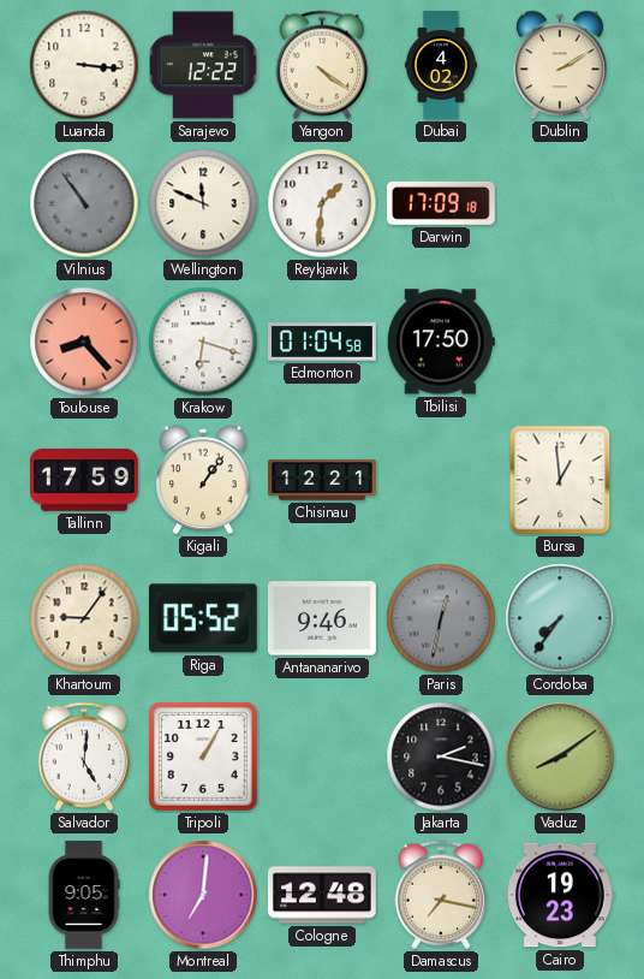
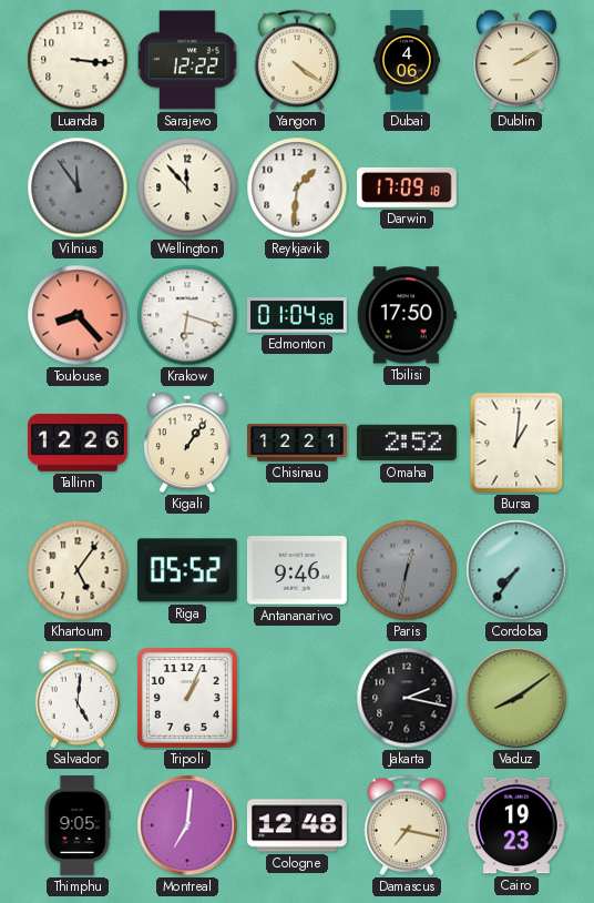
Dubai: 4:02 -> 4:06
Vilnius: 10:54 -> 11:54
Wellington: 11:49 -> 11:53
Tallinn: 17:59 -> 12:26
Omaha: none -> 2:52
Bursa: 12:59 -> 1:01
Khartoum: 9:06 -> 5:06
Tripoli: 1:05 -> 1:04
